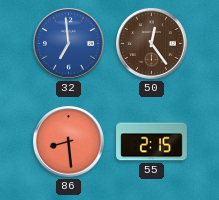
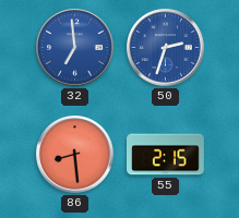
50: 12:24 -> 2:33
50 dial: brown -> blue
